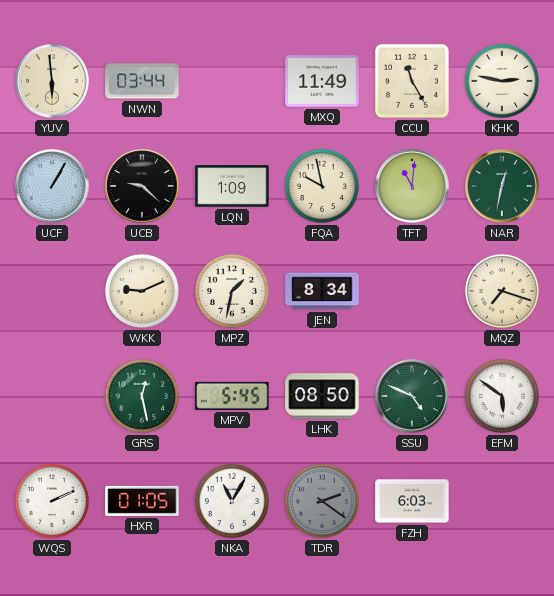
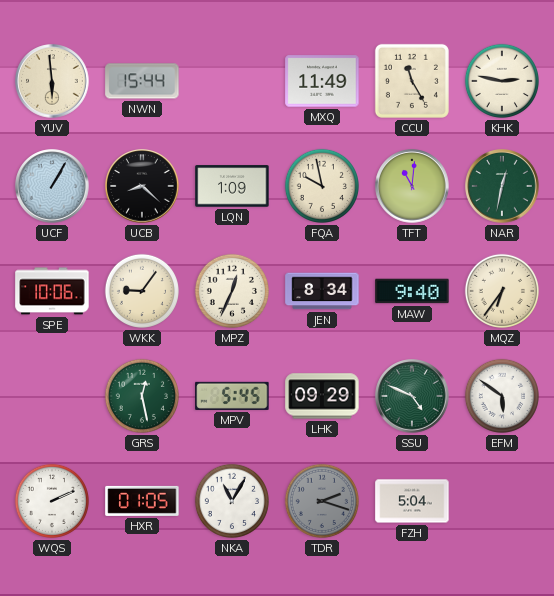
NWN: 03:44 -> 15:44
UCB: 9:22 -> 8:22
SPE: none -> 10:06
WKK: 9:11 -> 9:06
MPZ: 1:32 -> 12:34
MAW: none -> 9:40
MQZ: 7:18 -> 6:36
LHK: 08:50 -> 09:29
TDR: 2:21 -> 2:18
FZH: 6:03 -> 5:04
